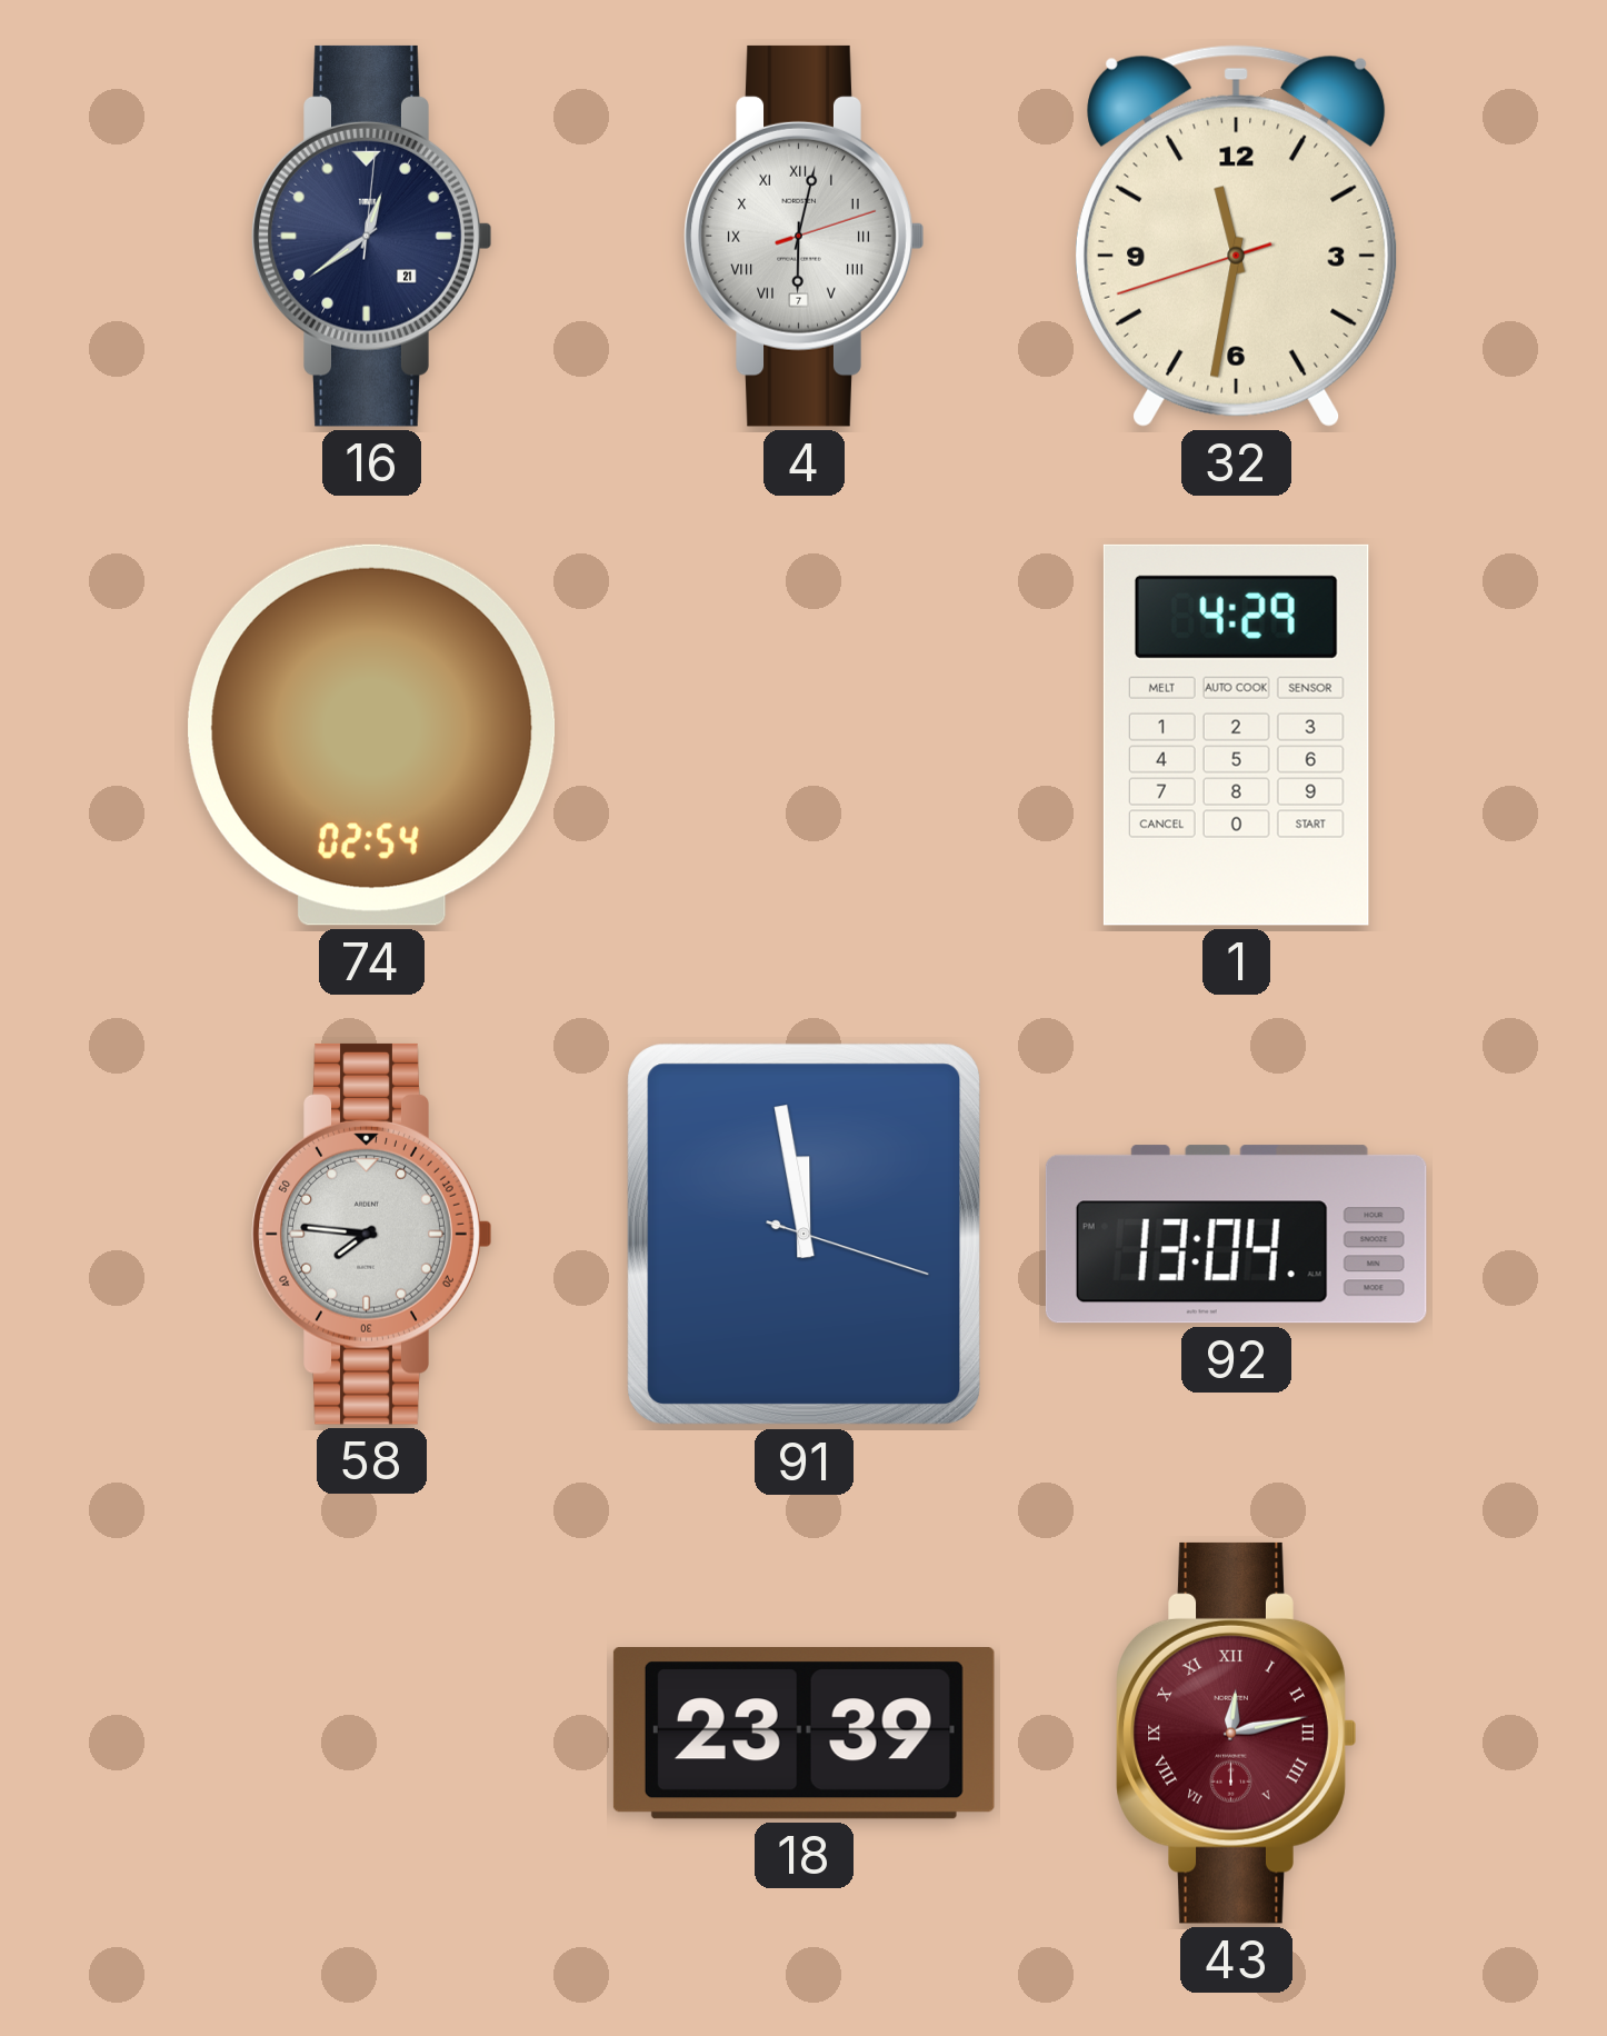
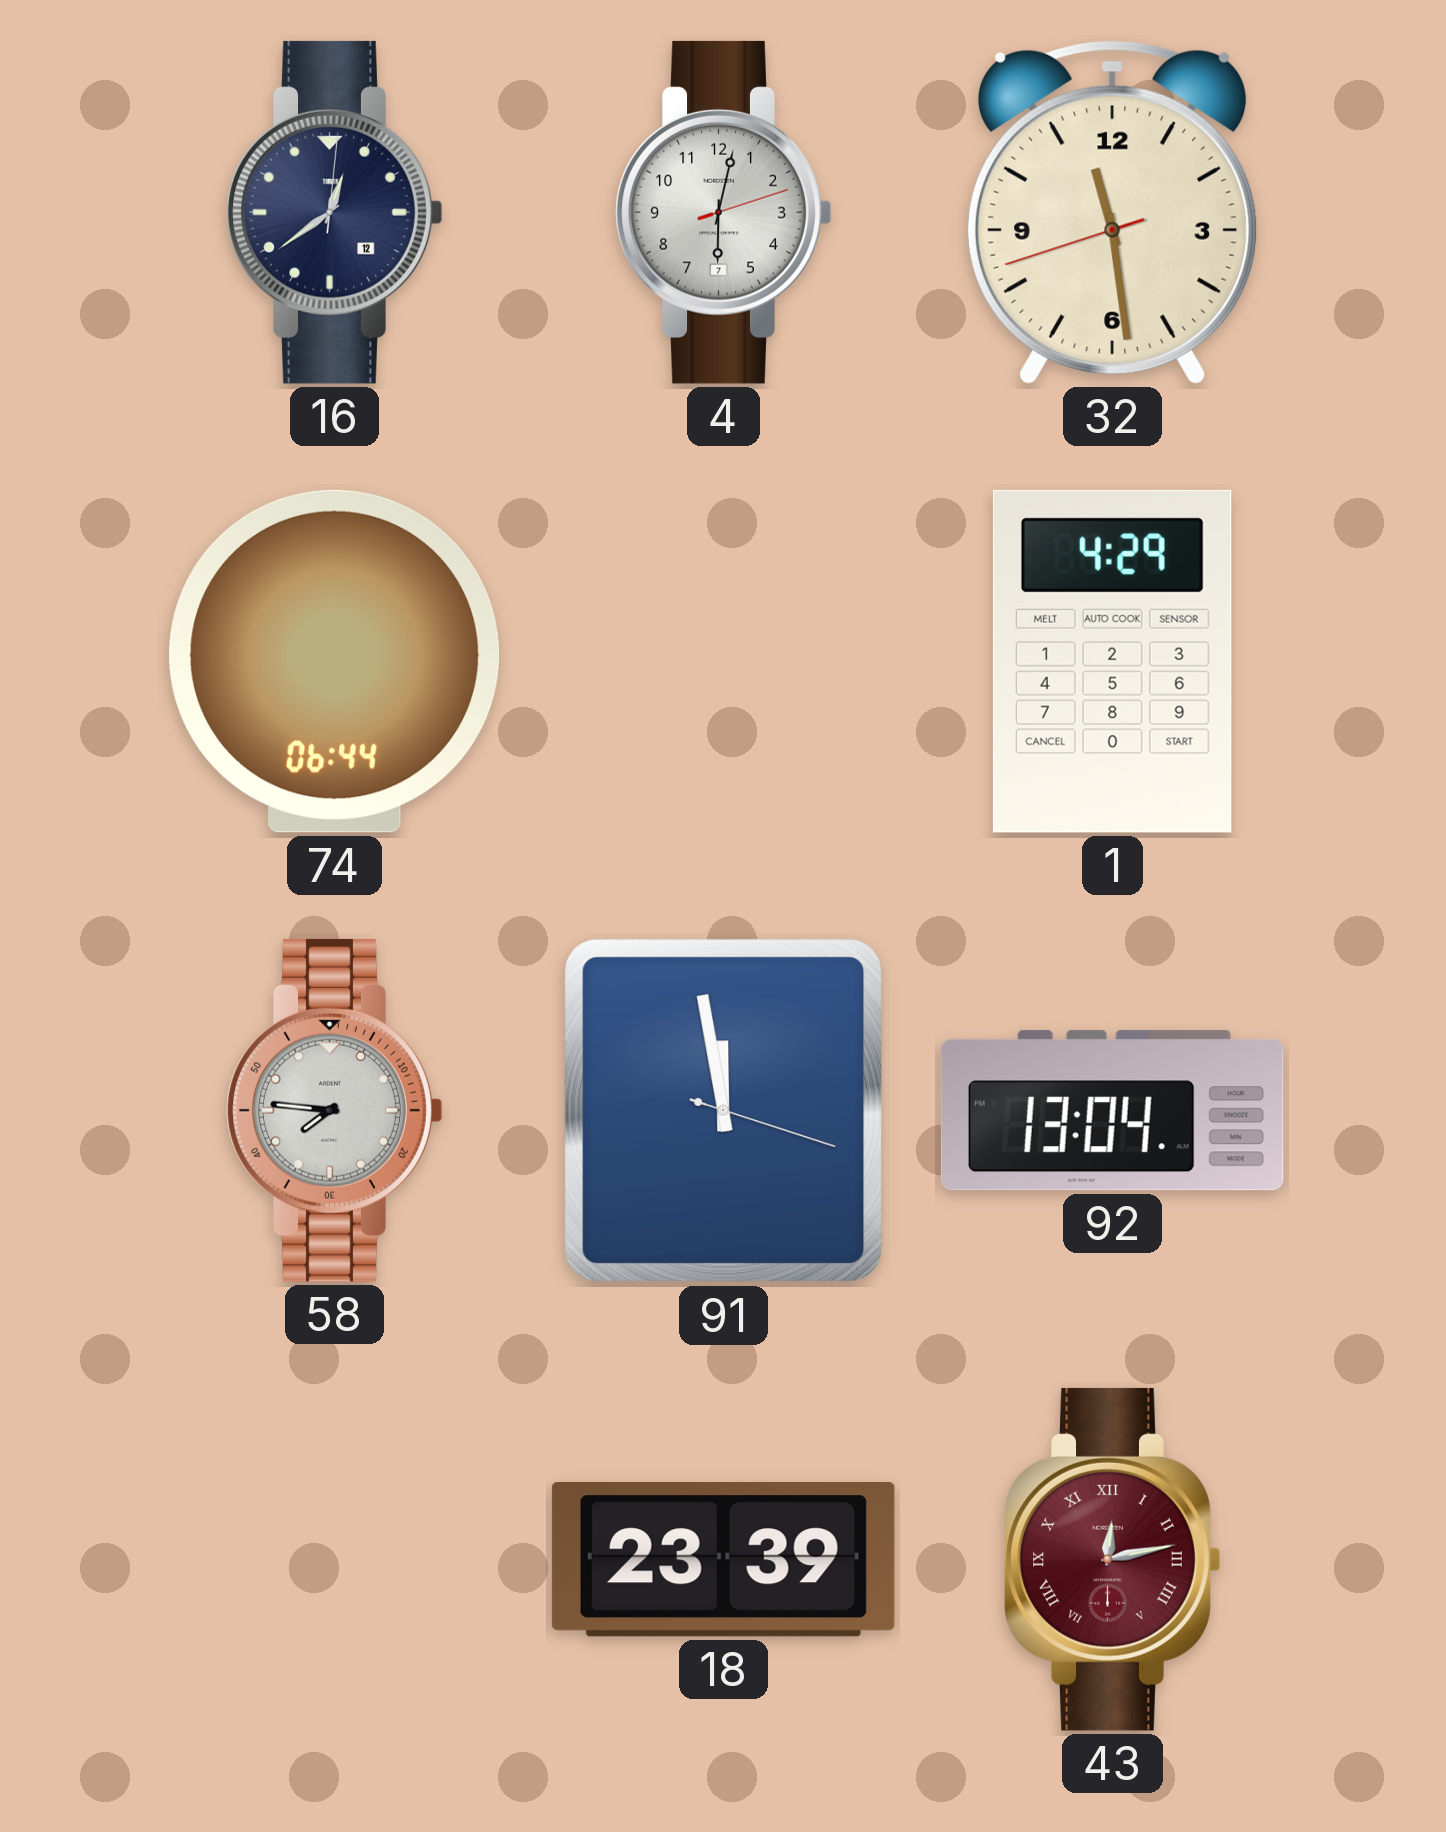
16 date: 21 -> 12
4 numerals: Roman -> Arabic
32: 11:31 -> 11:28
74: 02:54 -> 06:44
